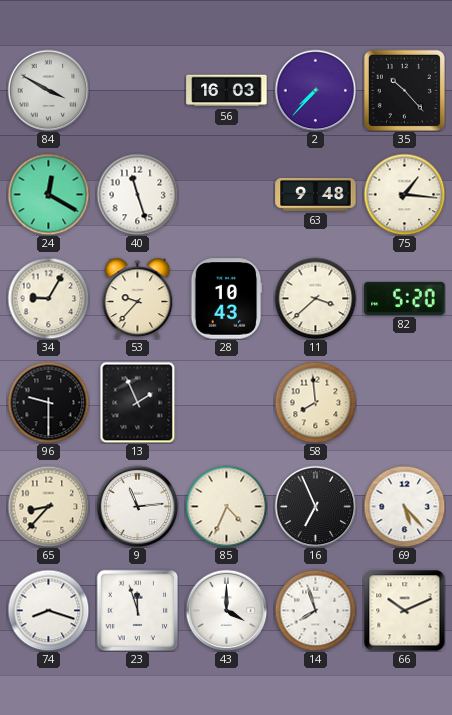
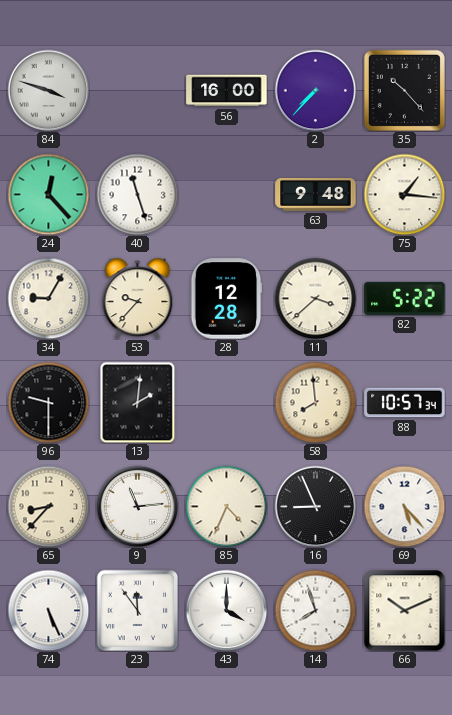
84: 3:50 -> 3:48
56: 16:03 -> 16:00
24: 12:20 -> 12:23
28: 10:43 -> 12:28
82: 5:20 -> 5:22
13: 1:56 -> 2:01
88: none -> 10:57
16: 6:56 -> 8:56
74: 8:18 -> 5:26
23: 11:57 -> 11:54
